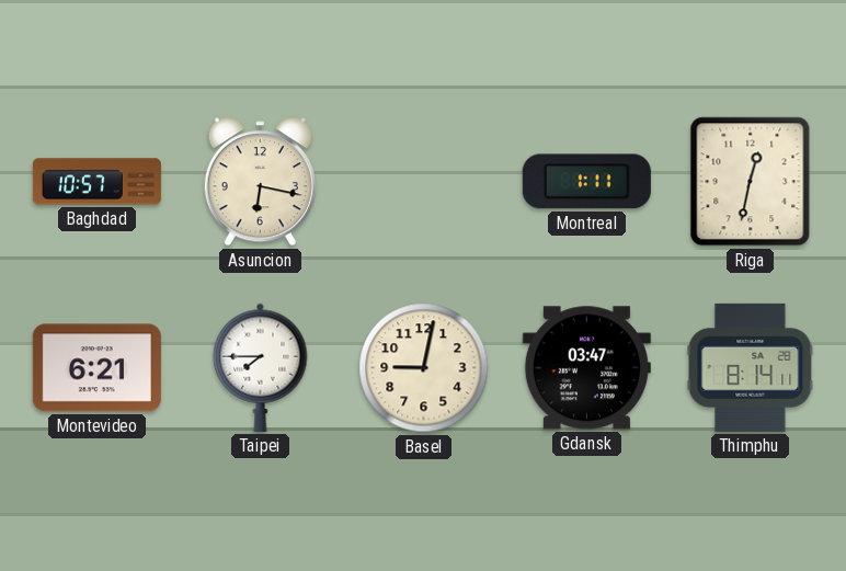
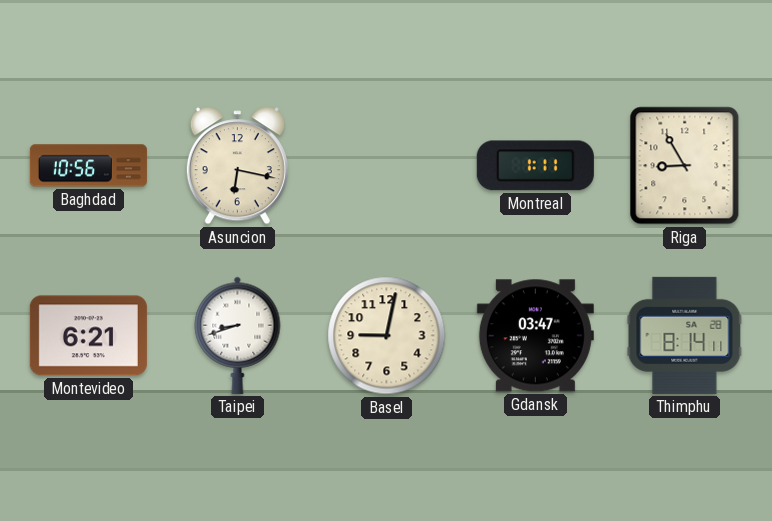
Baghdad: 10:57 -> 10:56
Riga: 12:32 -> 8:55
Taipei: 7:45 -> 8:42
